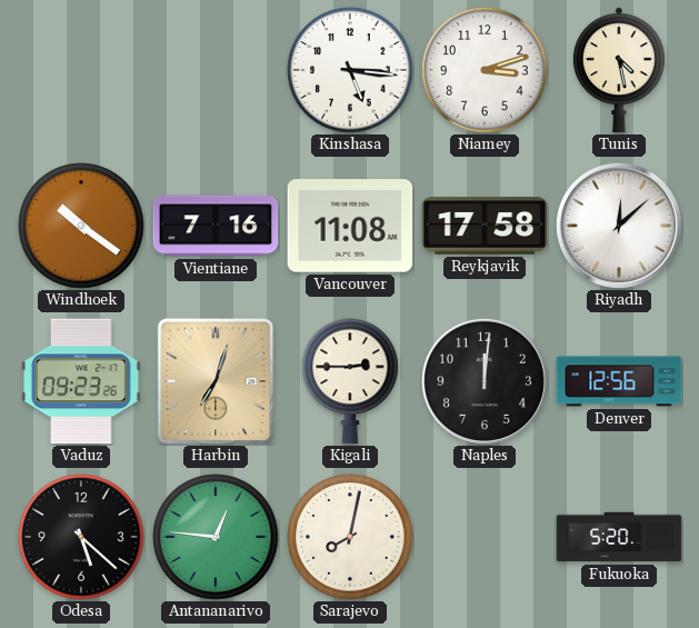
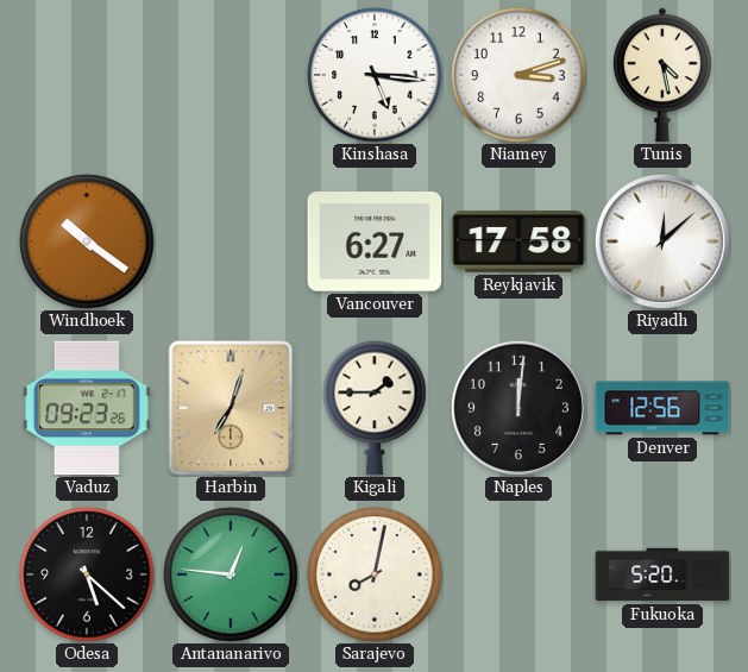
Vientiane: 7:16 -> none
Vancouver: 11:08 -> 6:27
Kigali: 2:45 -> 1:45
